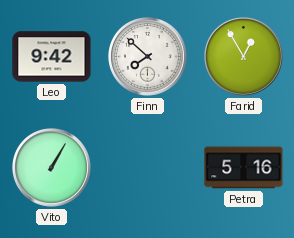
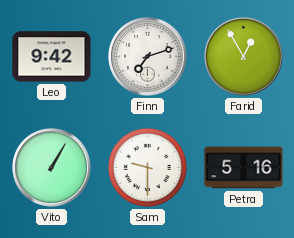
Finn: 7:52 -> 7:12
Sam: none -> 9:30
